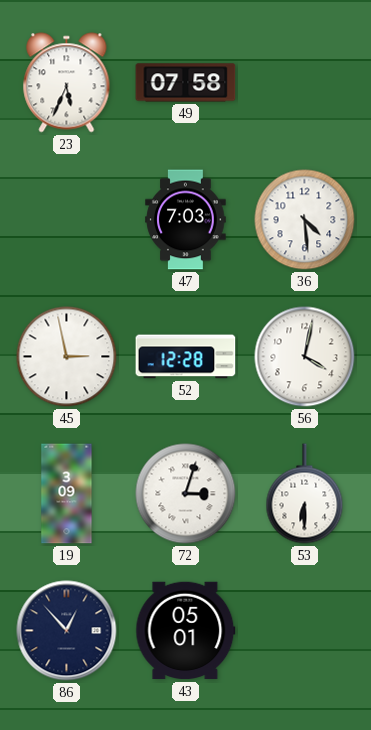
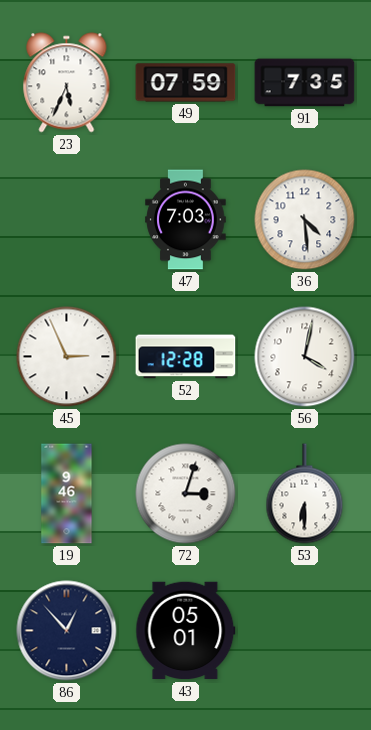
49: 07:58 -> 07:59
91: none -> 7:35
45: 2:58 -> 2:56
19: 3:09 -> 9:46
